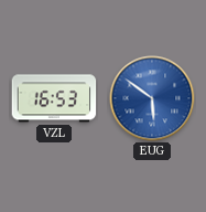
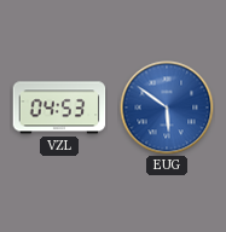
VZL: 16:53 -> 04:53
